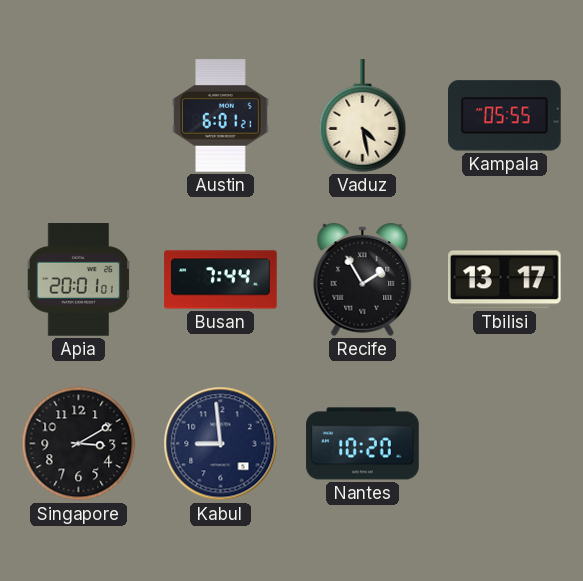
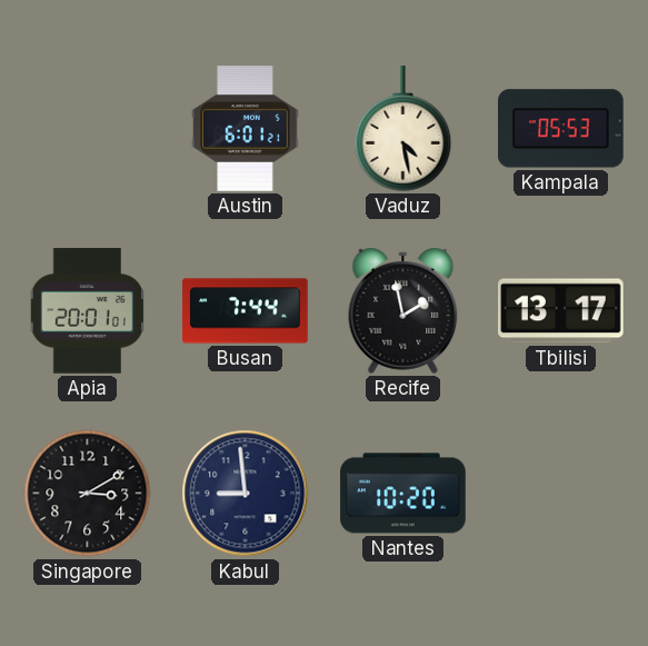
Kampala: 05:55 -> 05:53
Recife: 1:55 -> 1:58
